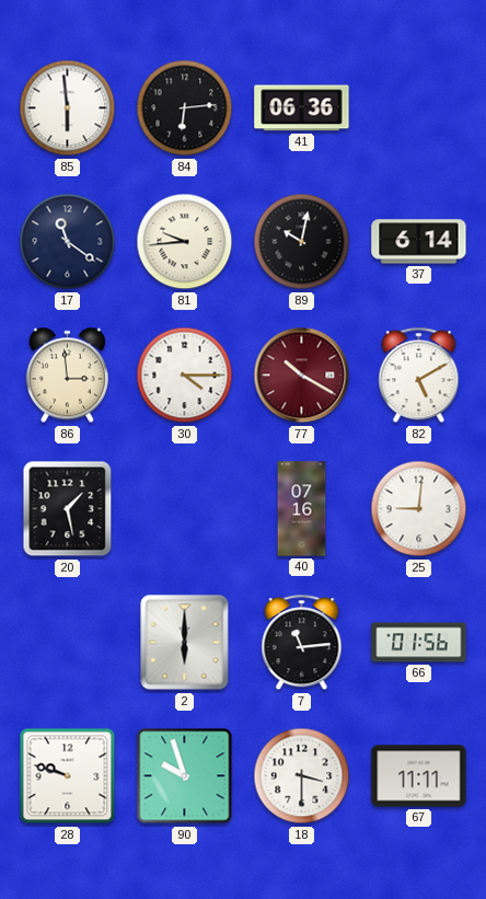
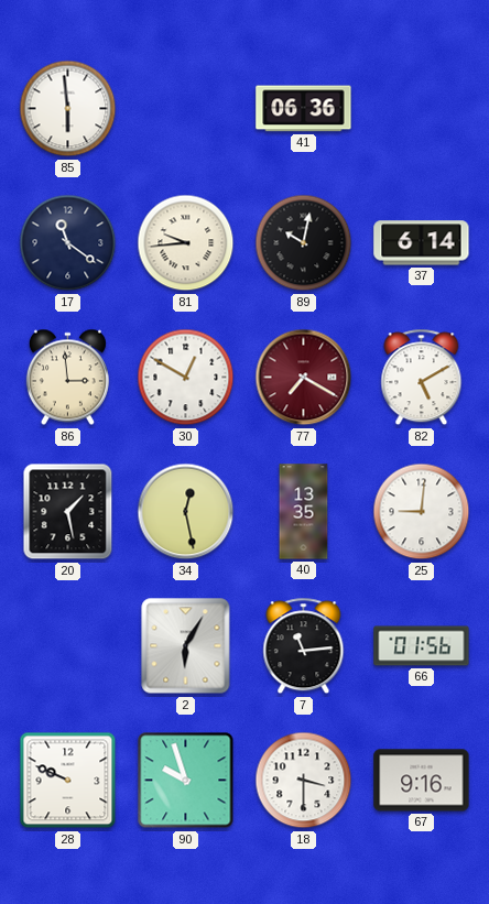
84: 6:14 -> none
30: 4:15 -> 12:50
77: 10:20 -> 7:20
34: none -> 12:28
40: 07:16 -> 13:35
2: 6:00 -> 6:05
28: 9:48 -> 9:49
67: 11:11 -> 9:16
